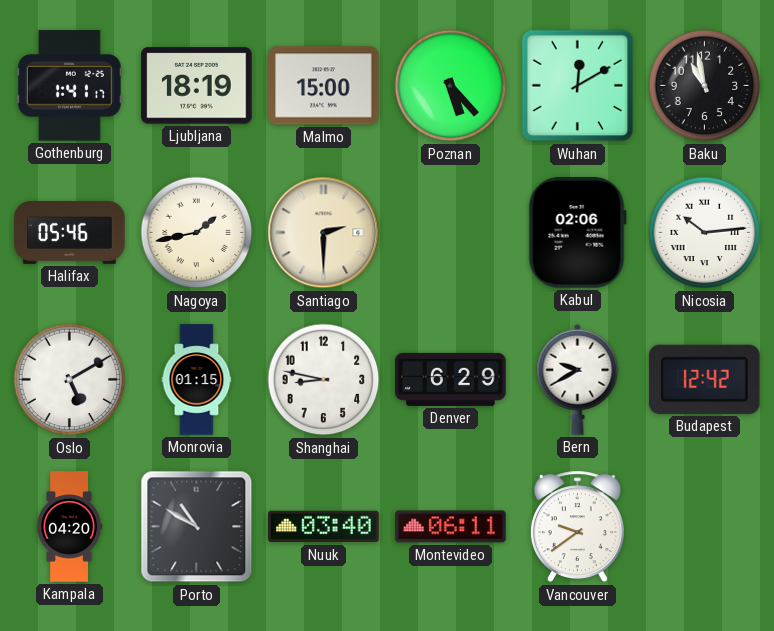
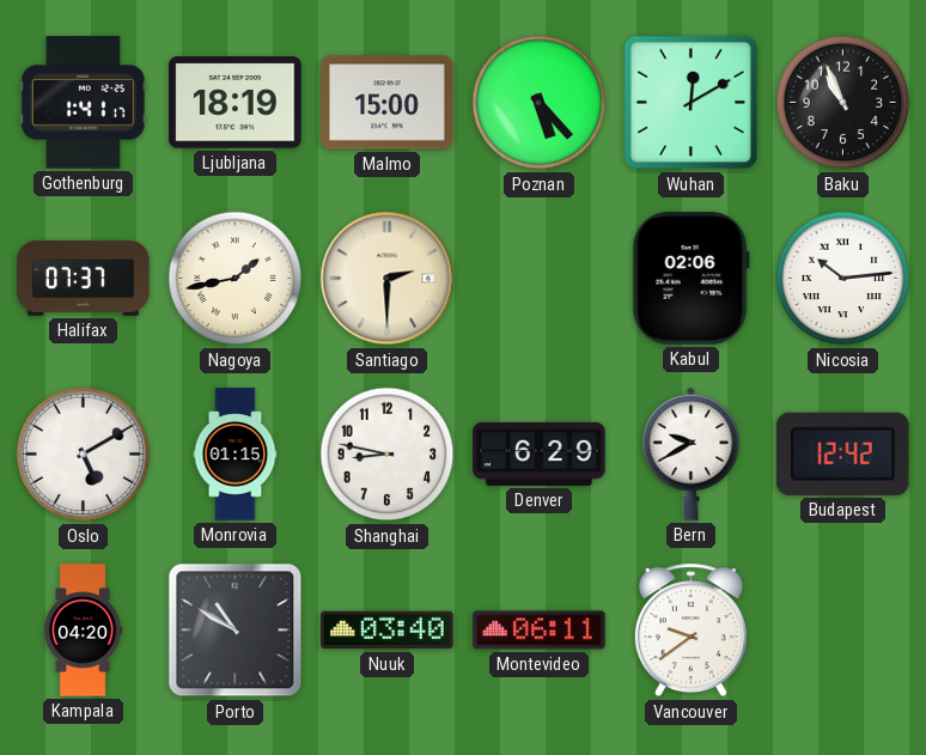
Baku: 10:58 -> 10:56
Halifax: 05:46 -> 07:37
